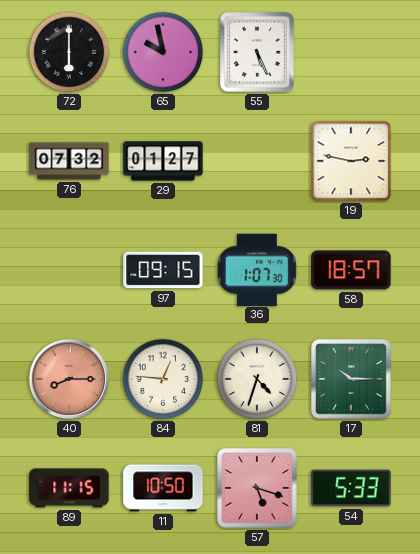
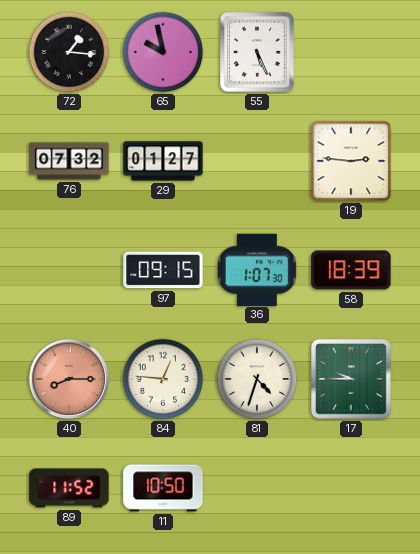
72: 6:00 -> 1:16
19: 2:47 -> 2:46
58: 18:57 -> 18:39
17: 10:15 -> 9:45
89: 11:15 -> 11:52
57: 5:18 -> none
54: 5:33 -> none
